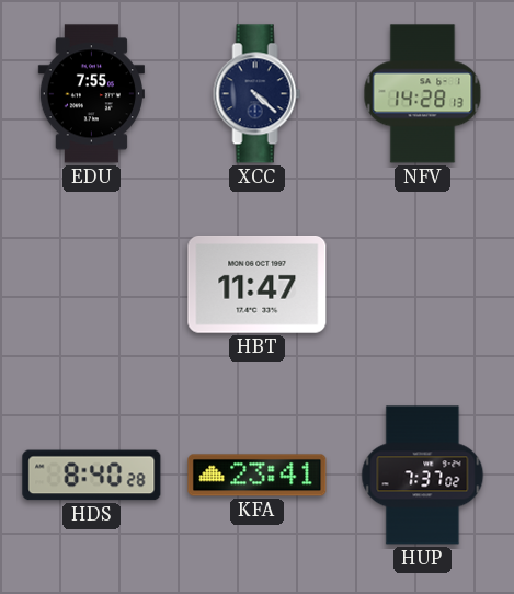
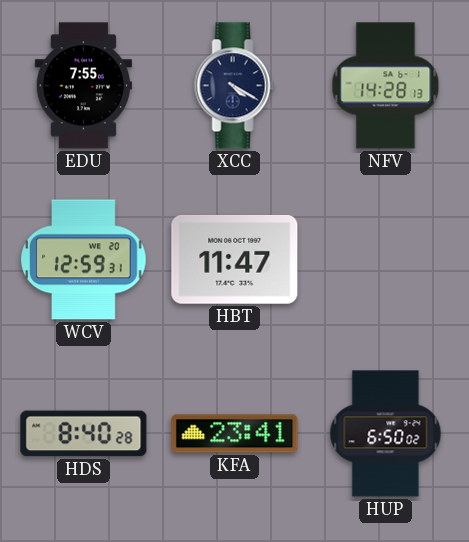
XCC: 4:22 -> 4:20
WCV: none -> 12:59
HUP: 7:37 -> 6:50
